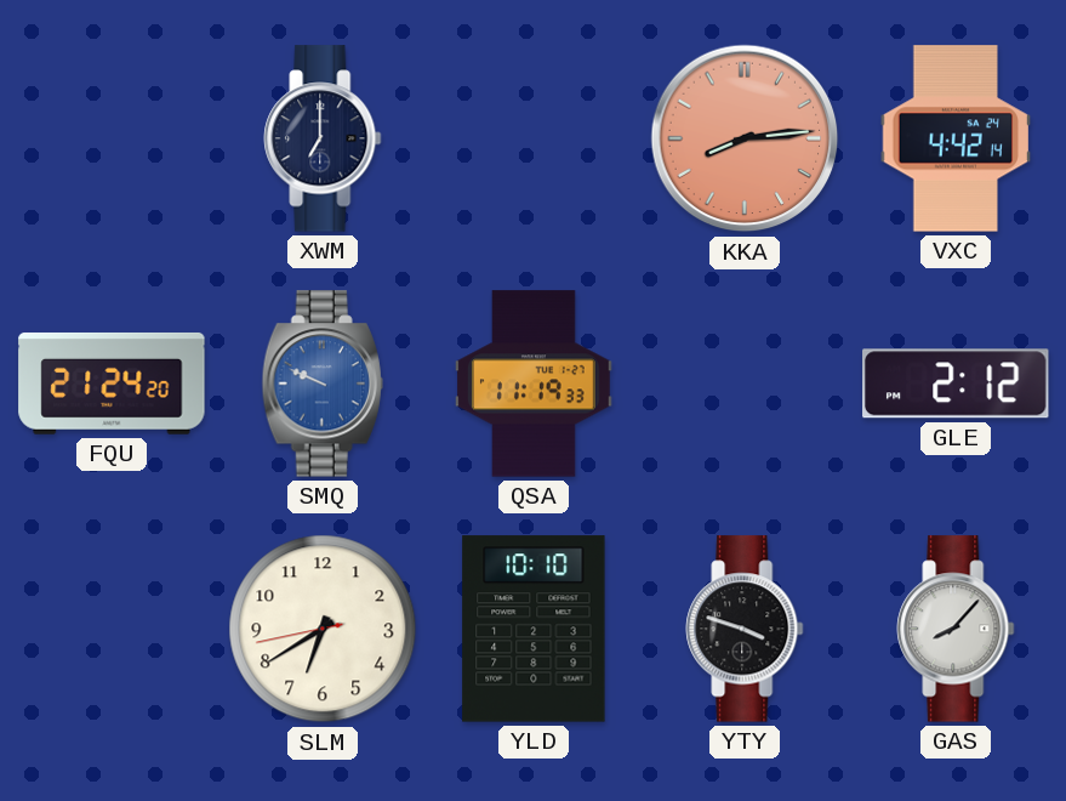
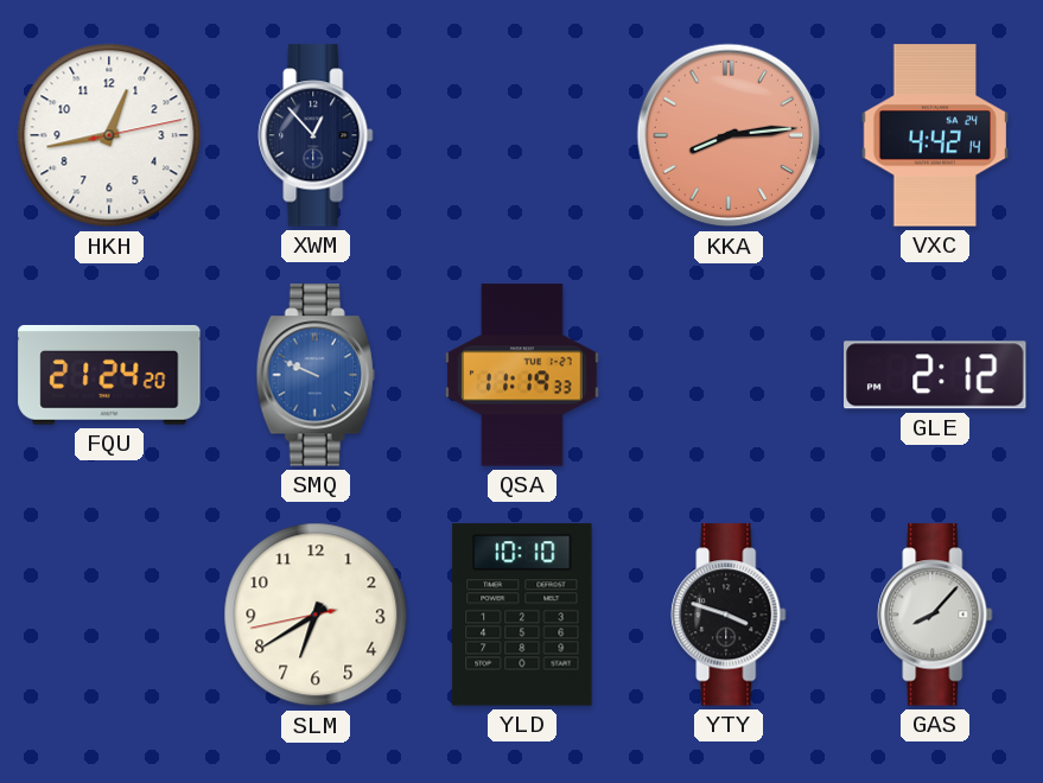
HKH: none -> 12:43
XWM: 7:00 -> 12:53
